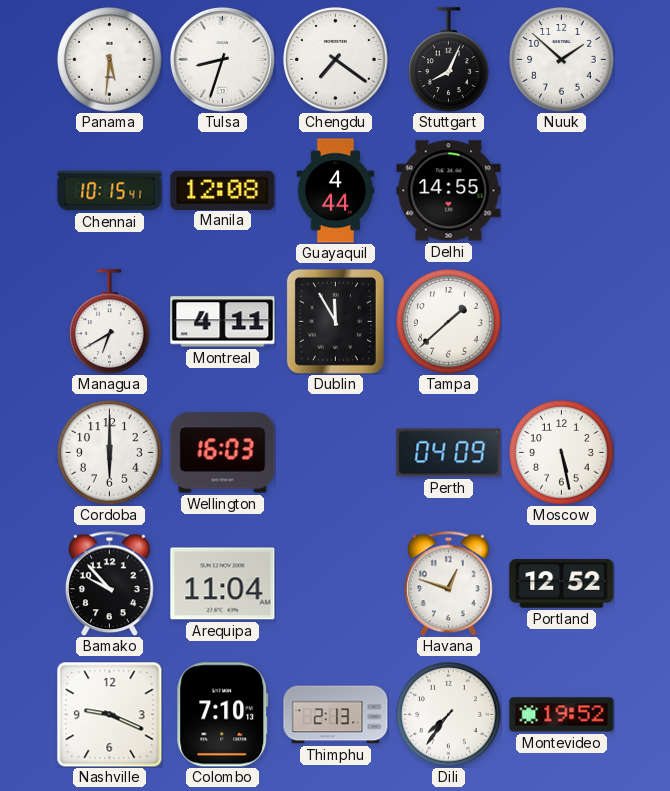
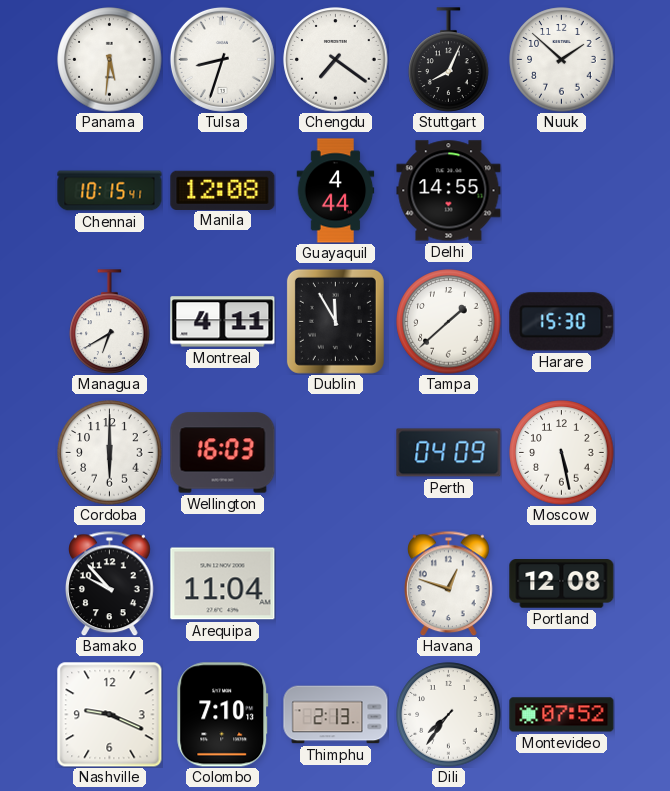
Harare: none -> 15:30
Portland: 12:52 -> 12:08
Montevideo: 19:52 -> 07:52
